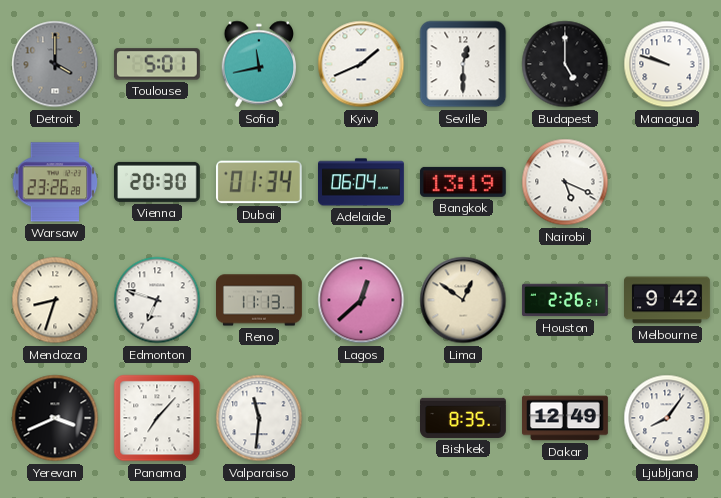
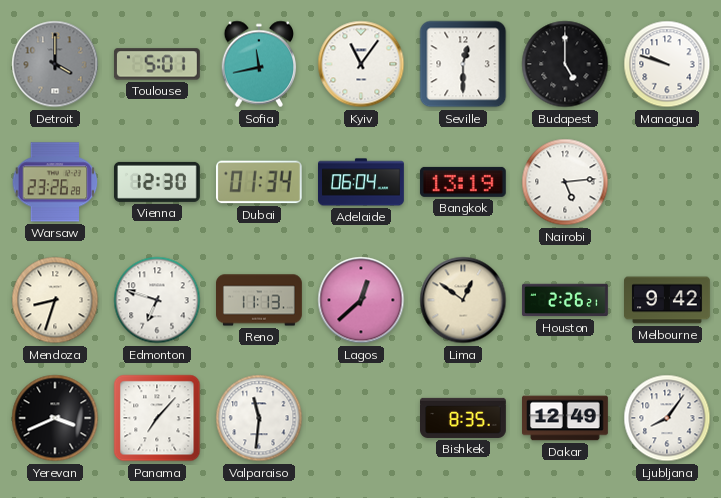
Kyiv: 1:41 -> 11:06
Vienna: 20:30 -> 12:30
Nairobi: 5:19 -> 5:14
